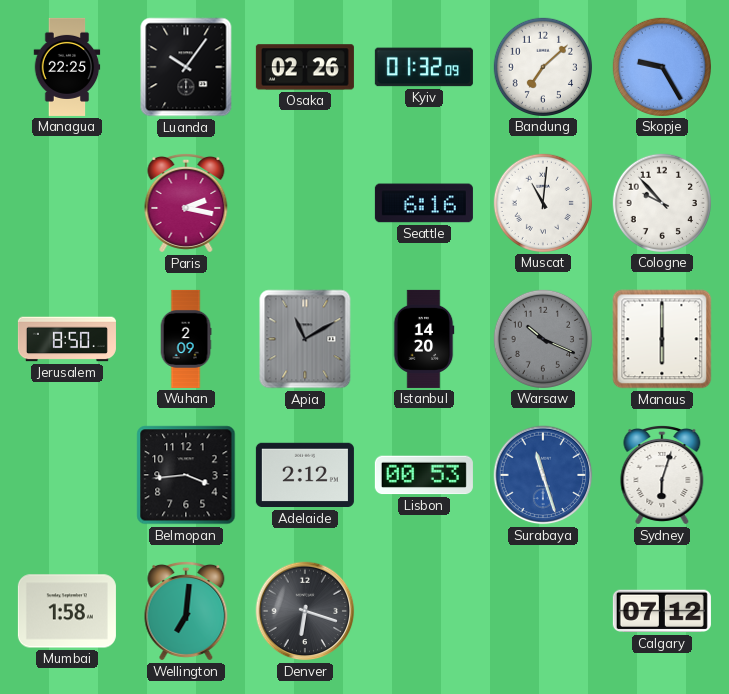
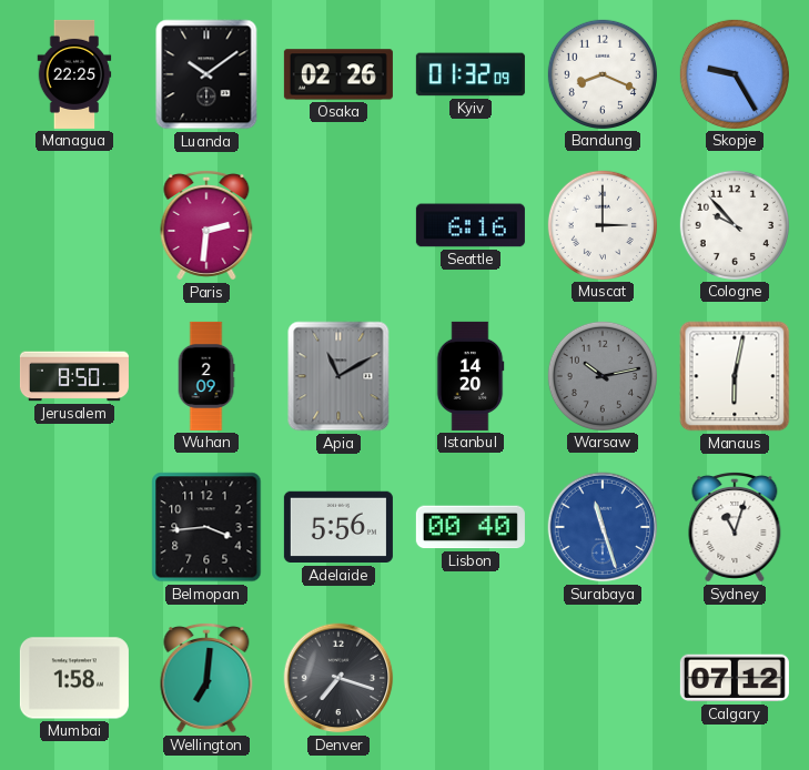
Luanda: 10:06 -> 10:09
Bandung: 7:08 -> 8:19
Paris: 2:17 -> 2:31
Muscat: 11:01 -> 3:00
Warsaw: 10:19 -> 10:13
Manaus: 6:00 -> 6:02
Adelaide: 2:12 -> 5:56
Lisbon: 00:53 -> 00:40
Sydney: 6:03 -> 11:03
Denver: 6:18 -> 7:18
